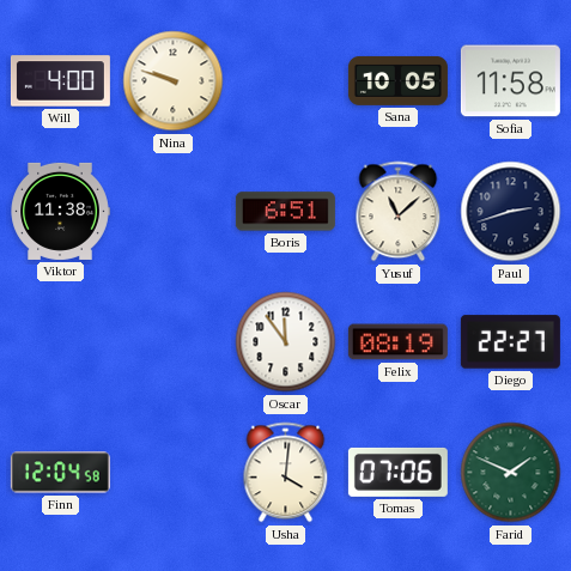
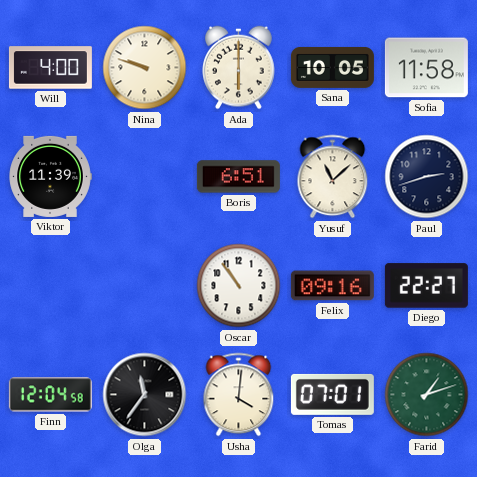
Ada: none -> 6:00
Viktor: 11:38 -> 11:39
Oscar: 11:54 -> 10:54
Felix: 08:19 -> 09:16
Olga: none -> 11:36
Tomas: 07:06 -> 07:01
Farid: 1:49 -> 1:12
